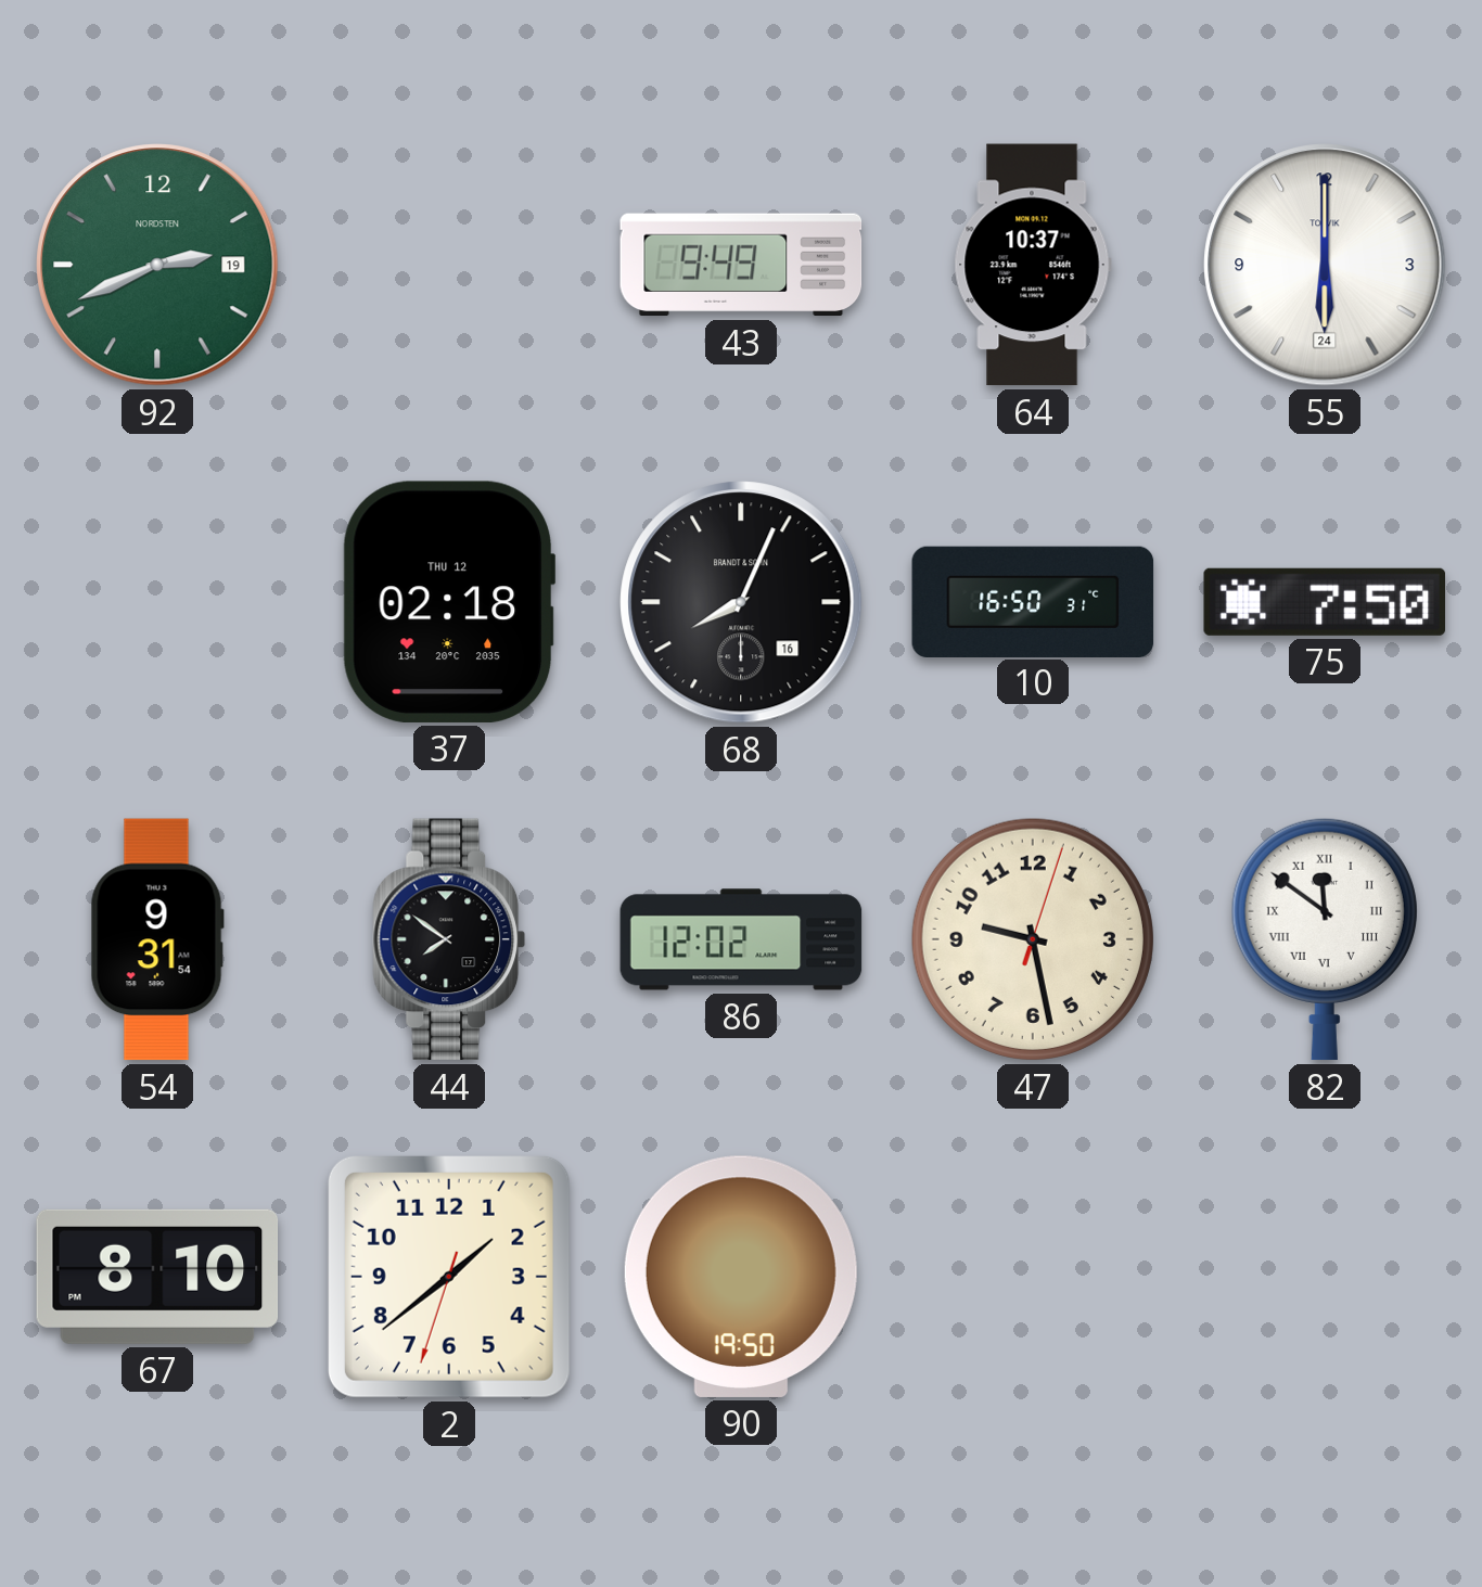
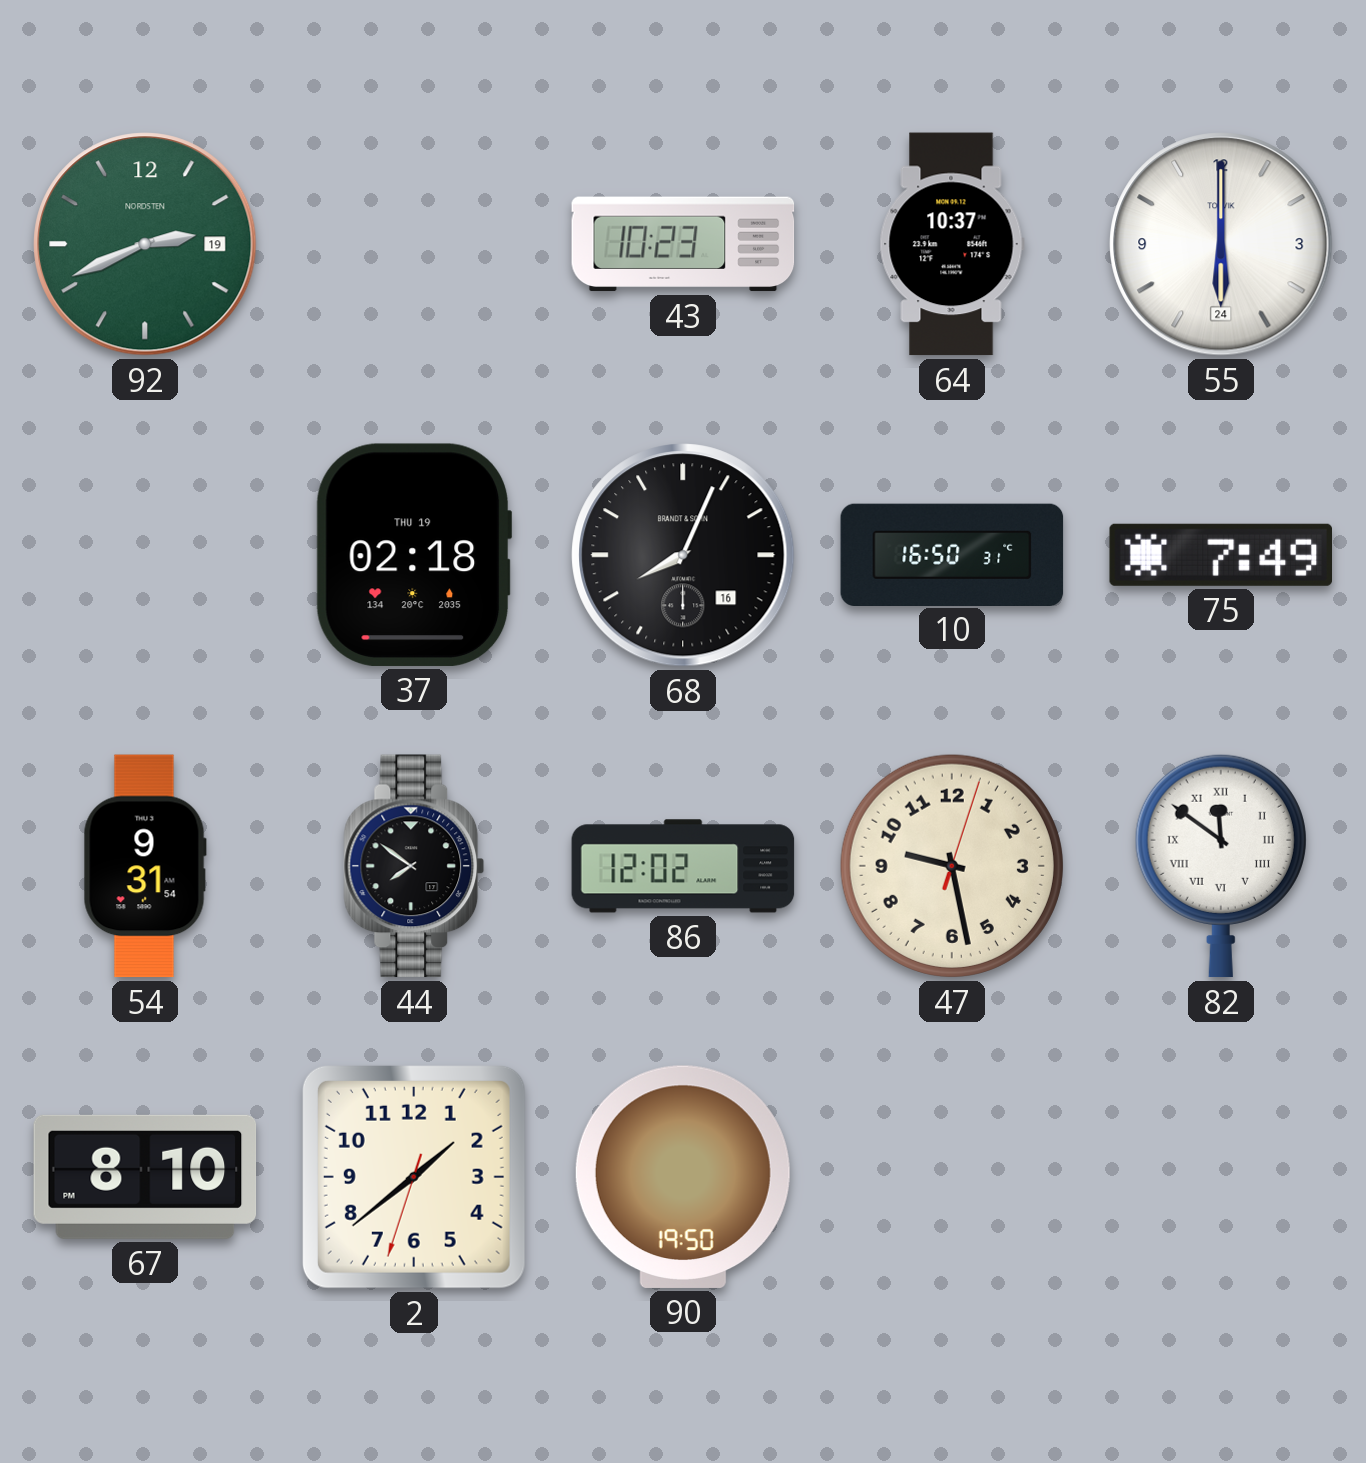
43: 9:49 -> 10:23
37 date: THU 12 -> THU 19
75: 7:50 -> 7:49
